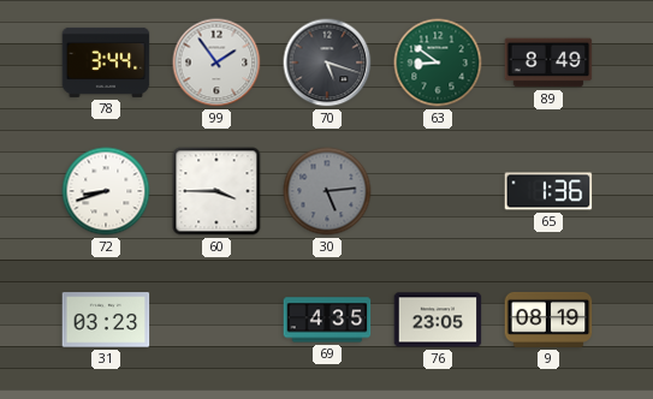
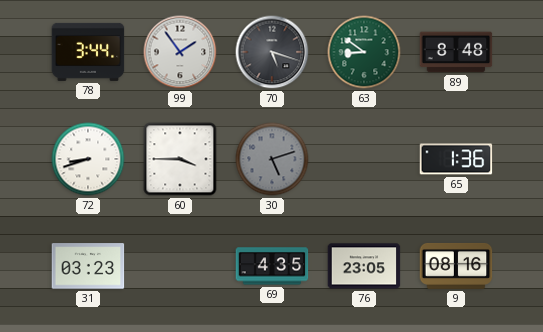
89: 8:49 -> 8:48
30: 5:14 -> 5:12
9: 08:19 -> 08:16
